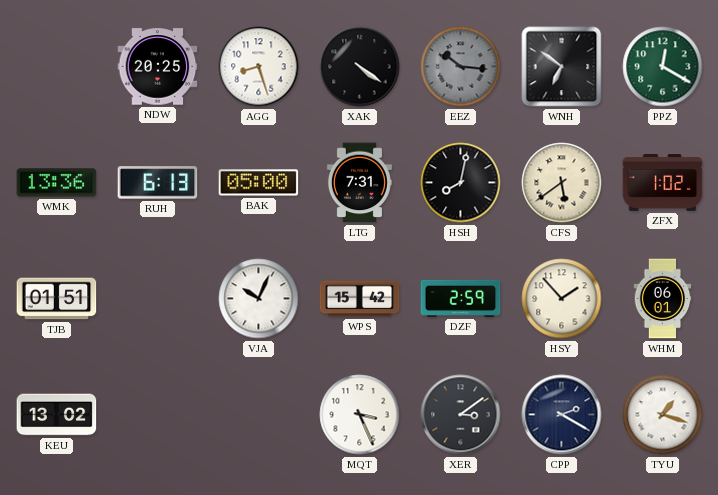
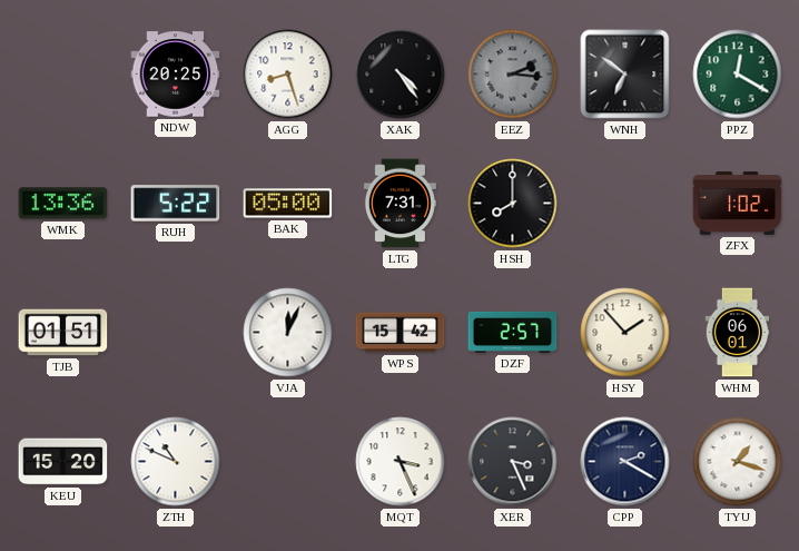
XAK: 4:21 -> 4:24
EEZ: 10:16 -> 2:16
RUH: 6:13 -> 5:22
HSH: 8:02 -> 8:00
CFS: 5:39 -> none
VJA: 10:04 -> 12:04
DZF: 2:59 -> 2:57
KEU: 13:02 -> 15:20
ZTH: none -> 10:49
XER: 3:09 -> 3:26
